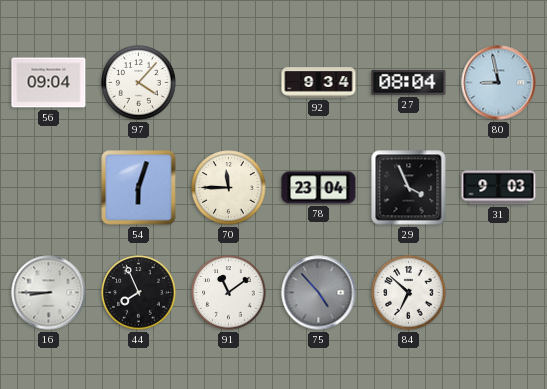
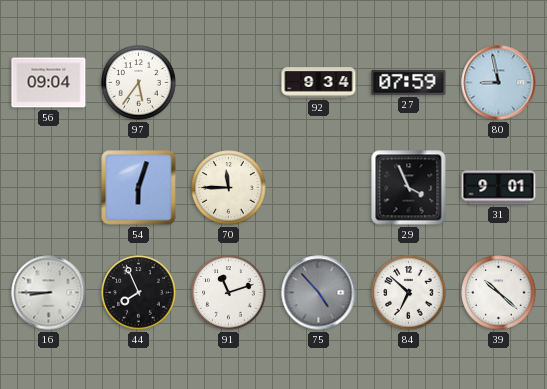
97: 4:07 -> 5:36
27: 08:04 -> 07:59
78: 23:04 -> none
31: 9:03 -> 9:01
91: 11:09 -> 11:12
39: none -> 10:22
